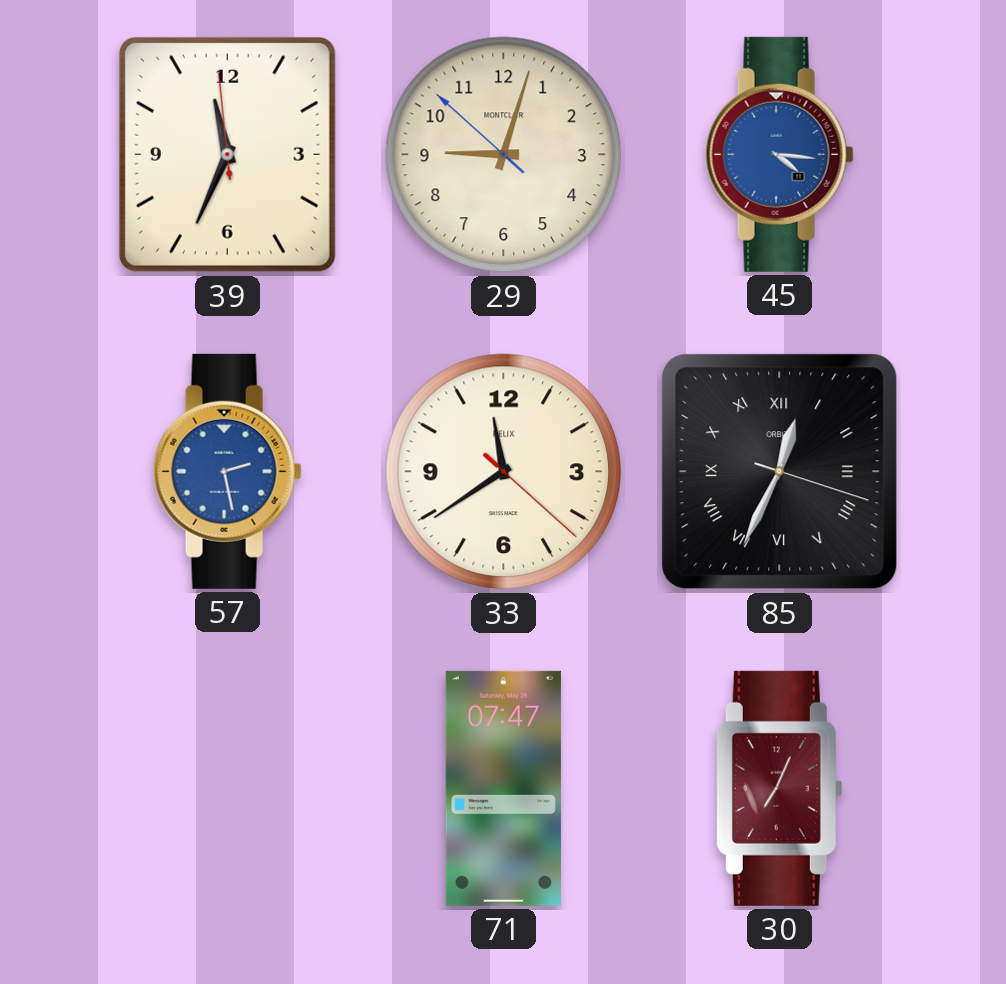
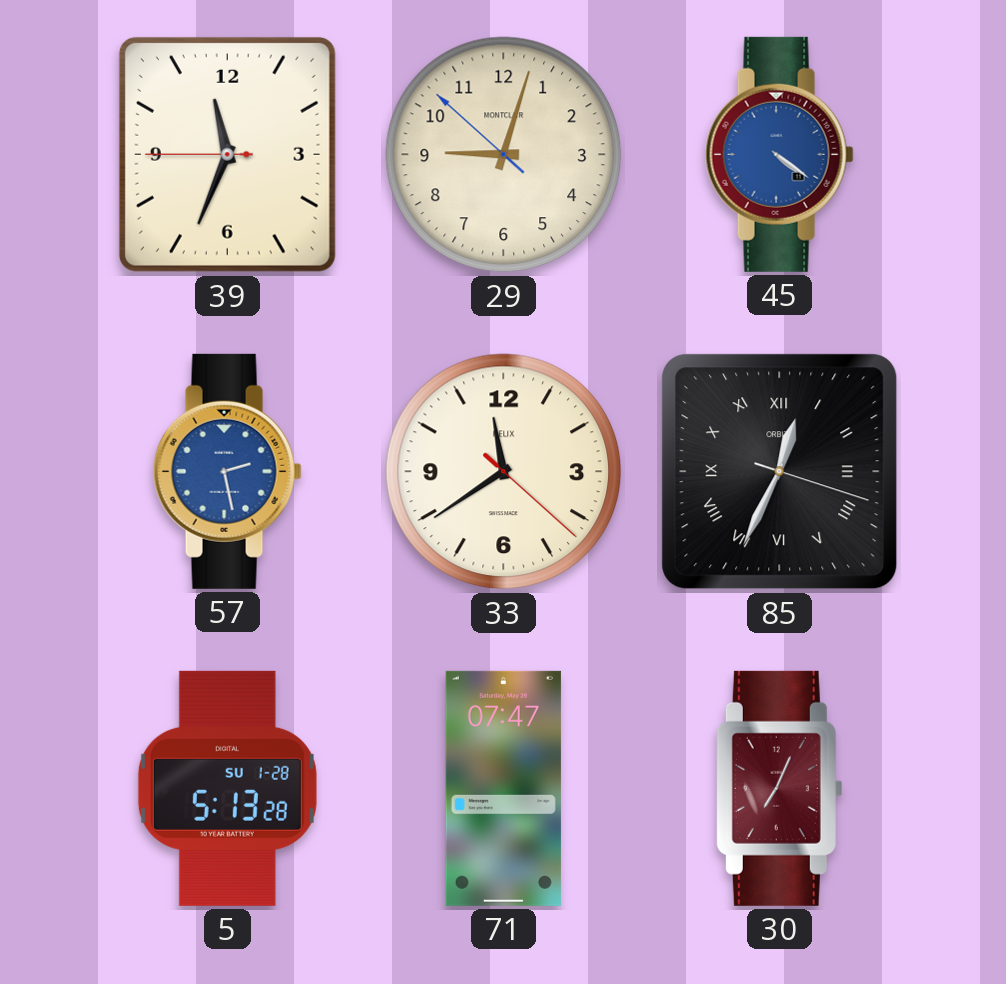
39: 11:33:59 -> 11:33:45
45: 4:16 -> 4:21
5: none -> 5:13
